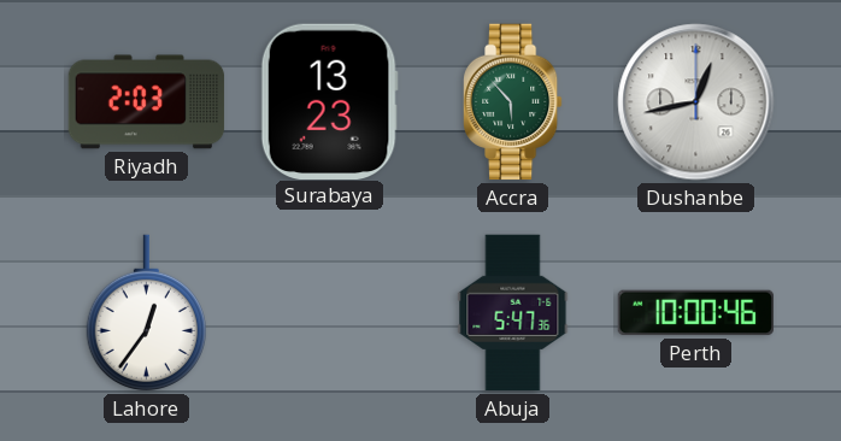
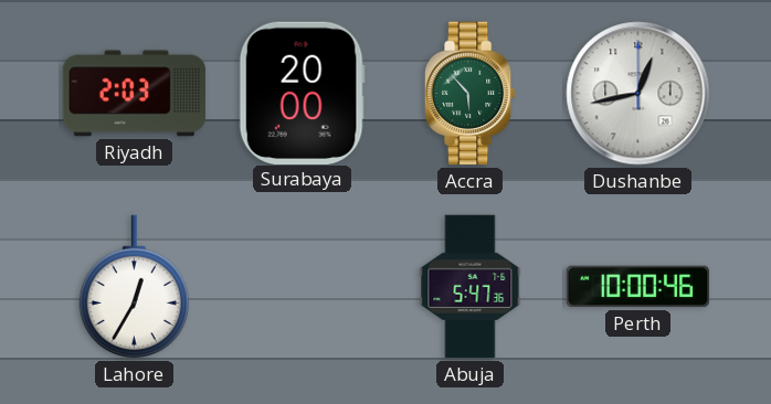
Surabaya: 13:23 -> 20:00
Lahore: 12:36 -> 12:35
